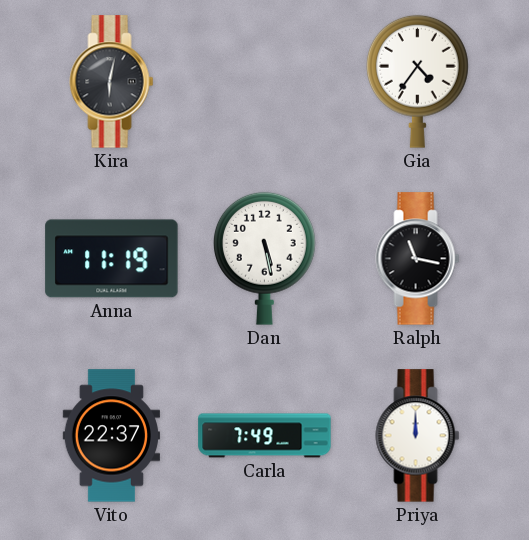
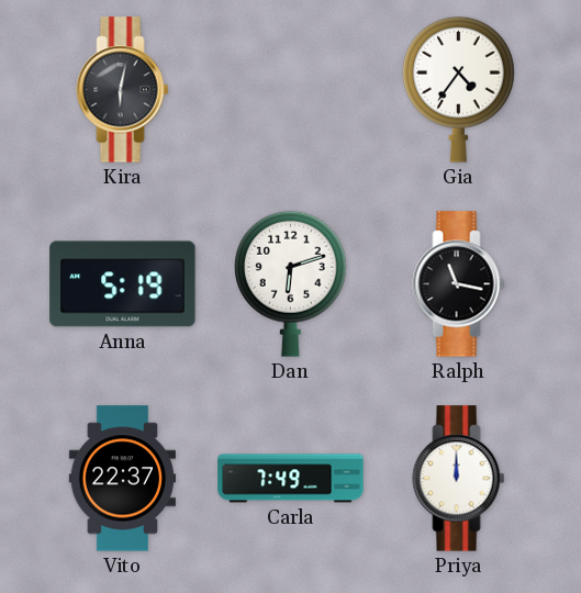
Anna: 11:19 -> 5:19
Dan: 5:28 -> 6:12
